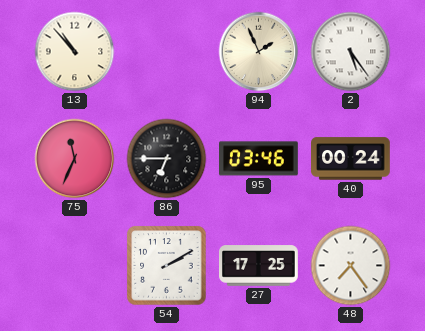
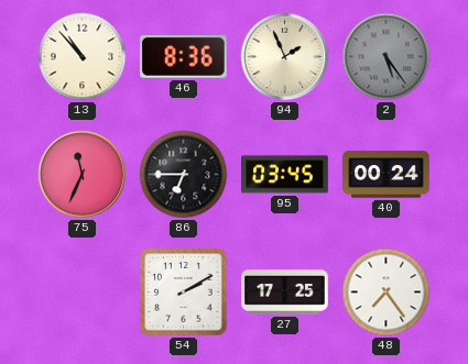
46: none -> 8:36
2 dial: white -> grey
95: 03:46 -> 03:45
